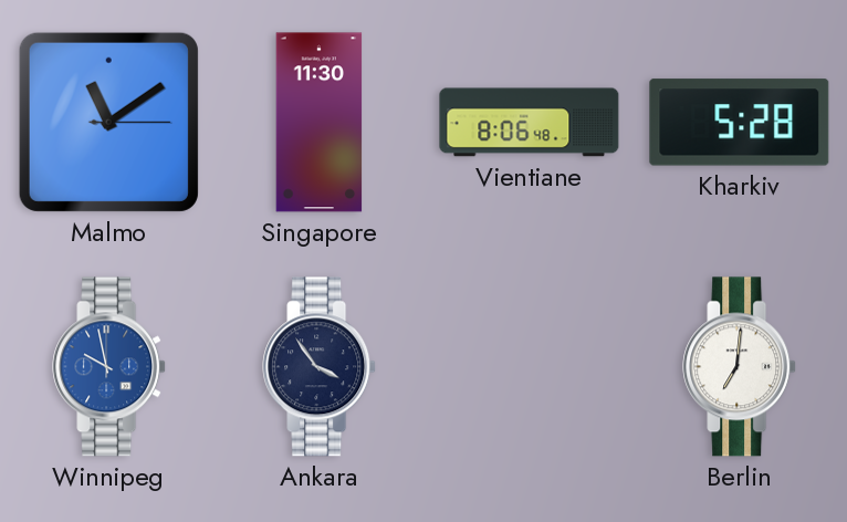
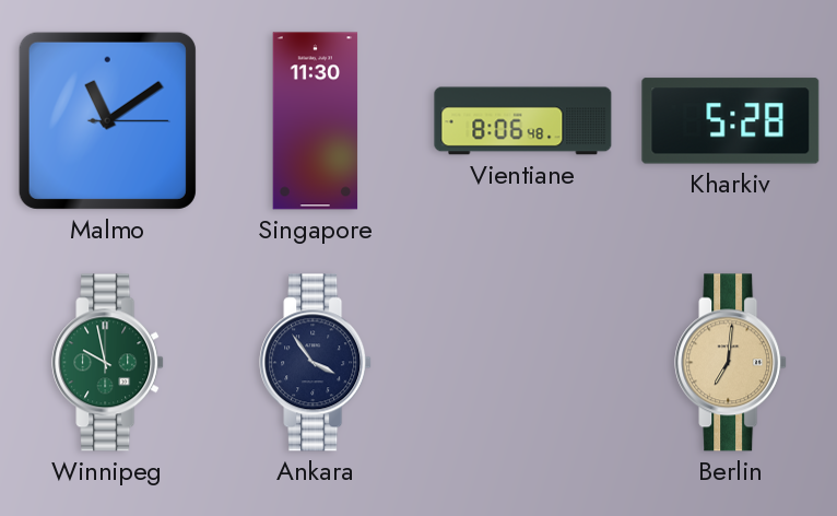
Winnipeg dial: blue -> green
Berlin dial: white -> champagne
